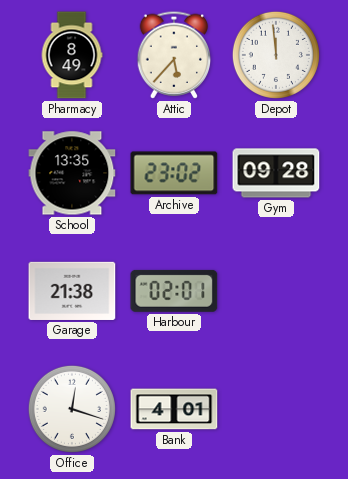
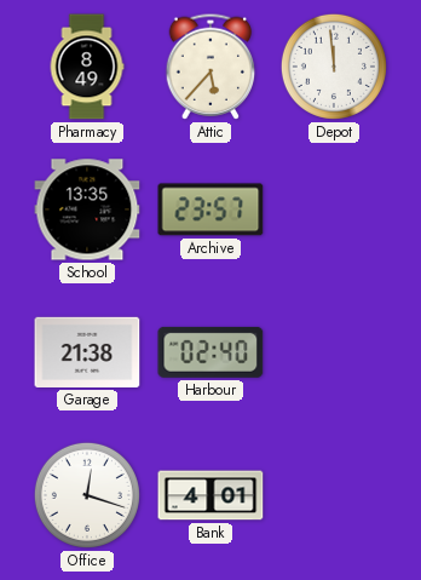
Archive: 23:02 -> 23:57
Gym: 09:28 -> none
Harbour: 02:01 -> 02:40
